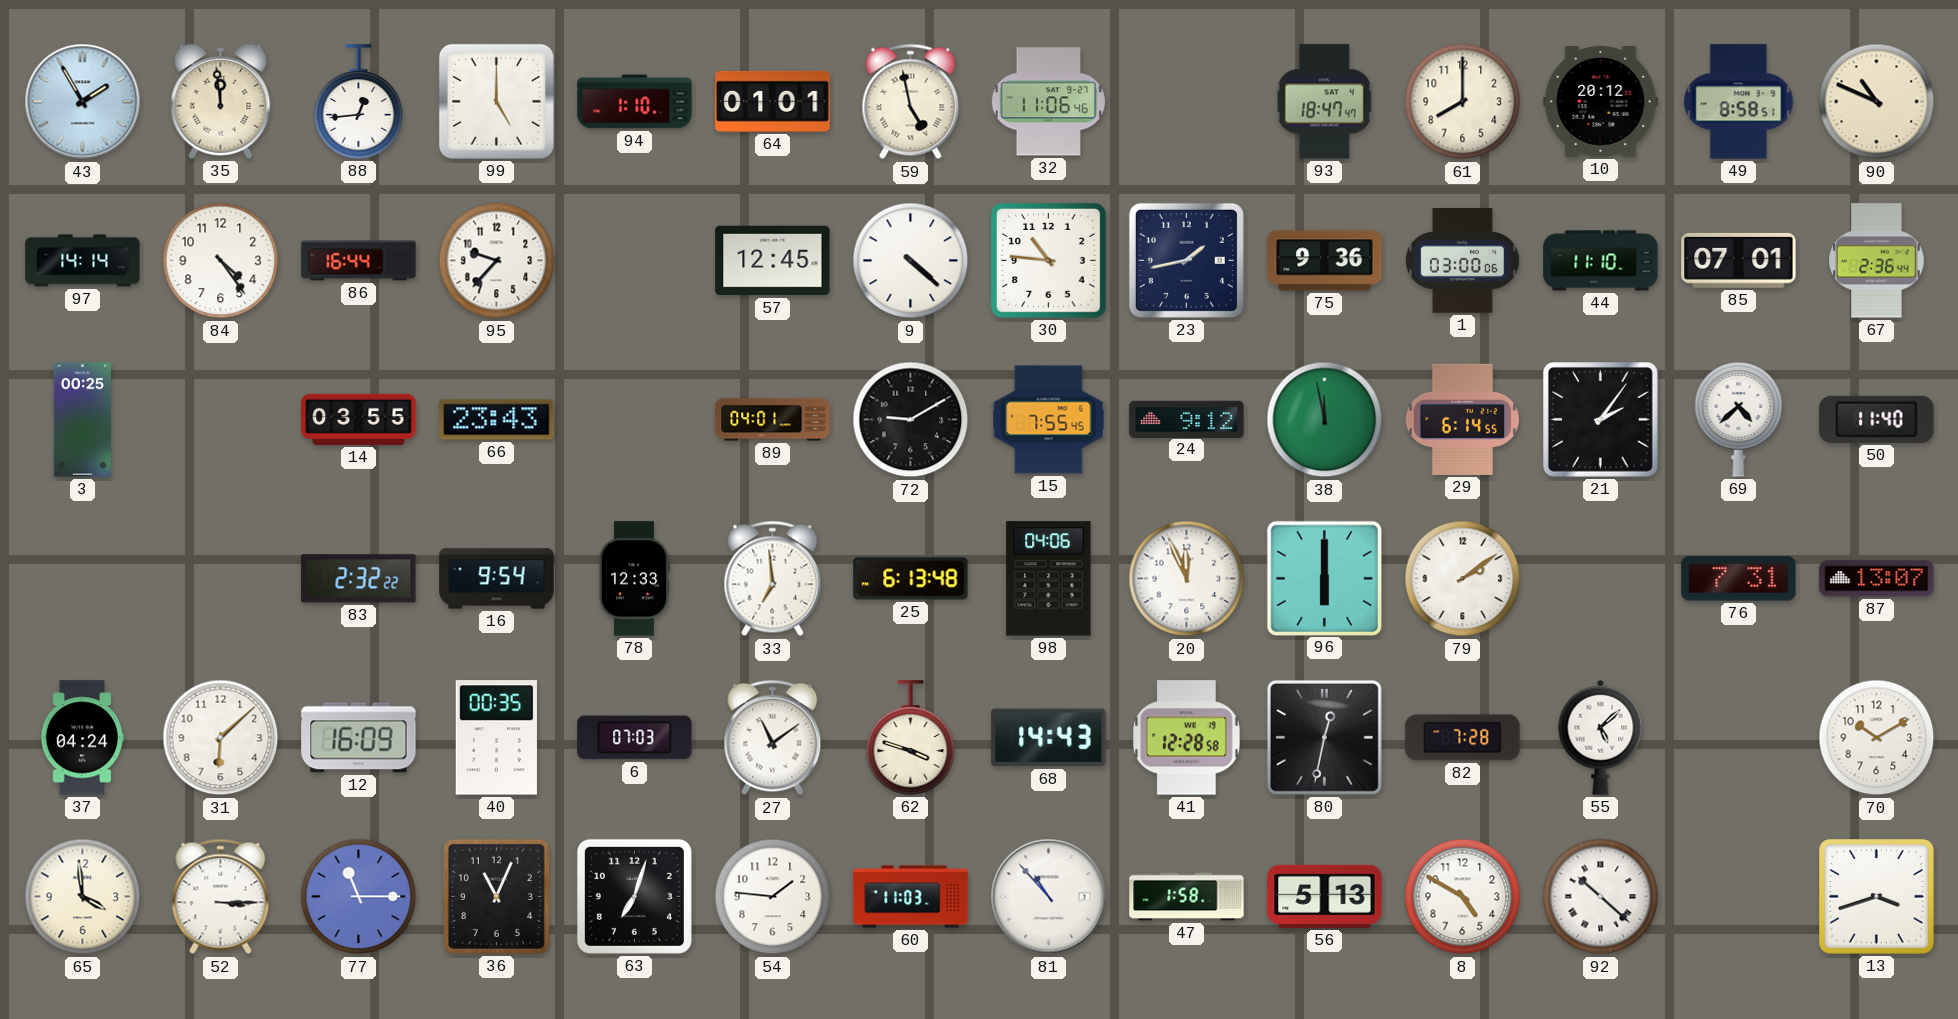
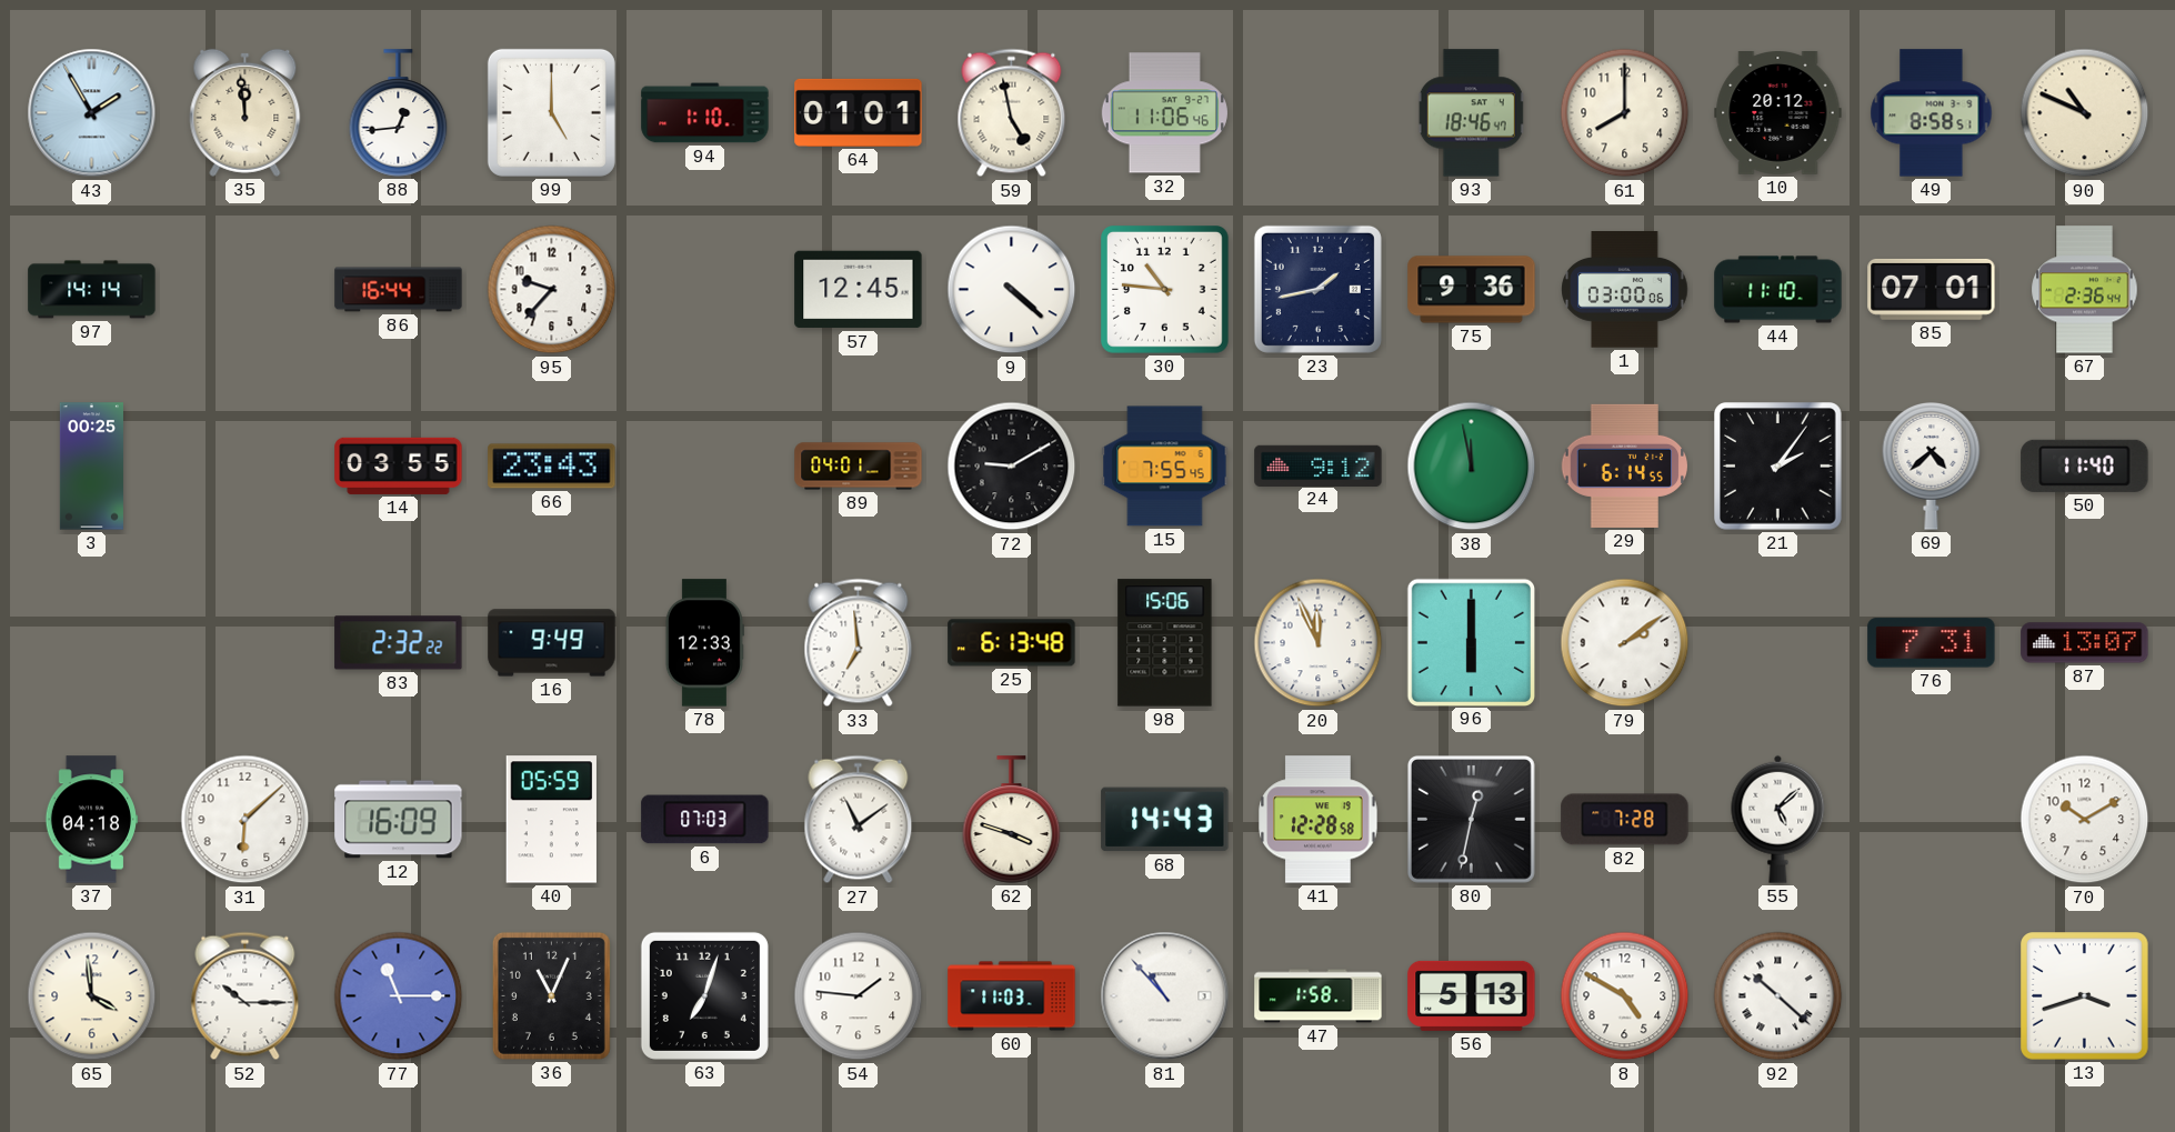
93: 18:47 -> 18:46
84: 4:24 -> none
16: 9:54 -> 9:49
98: 04:06 -> 15:06
37: 04:24 -> 04:18
40: 00:35 -> 05:59
52: 3:15 -> 10:15
